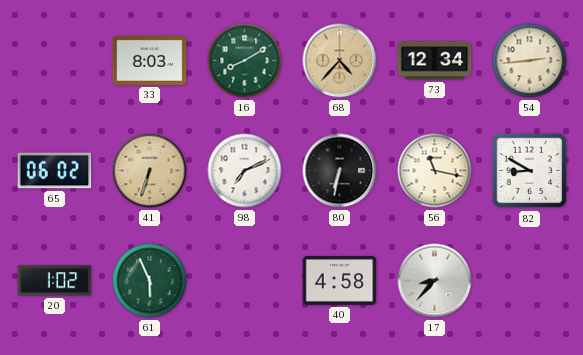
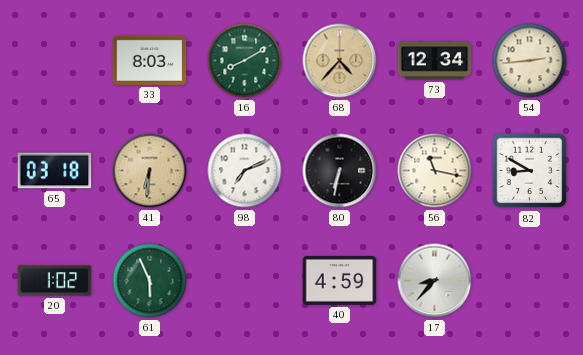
65: 06:02 -> 03:18
41: 6:33 -> 6:31
40: 4:58 -> 4:59
